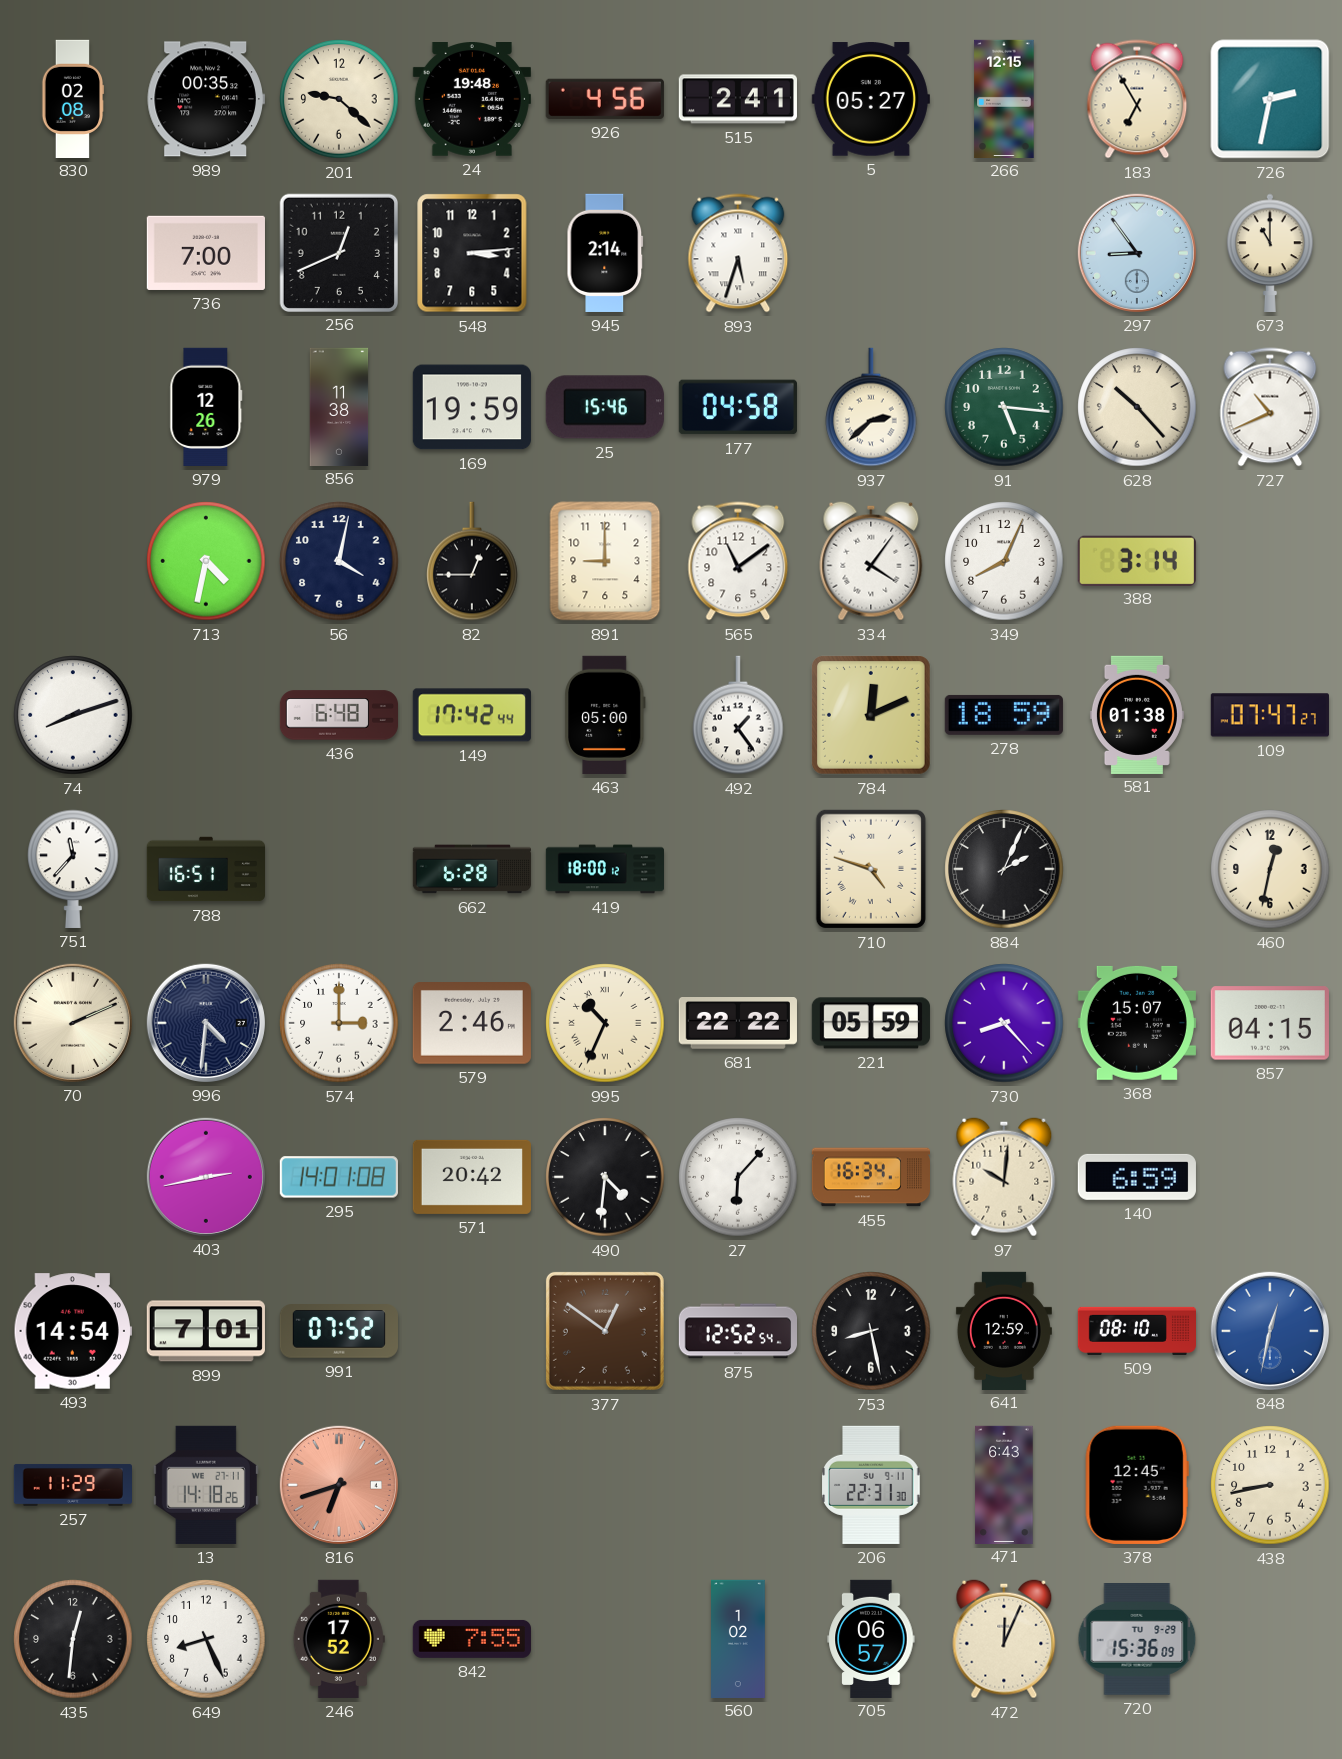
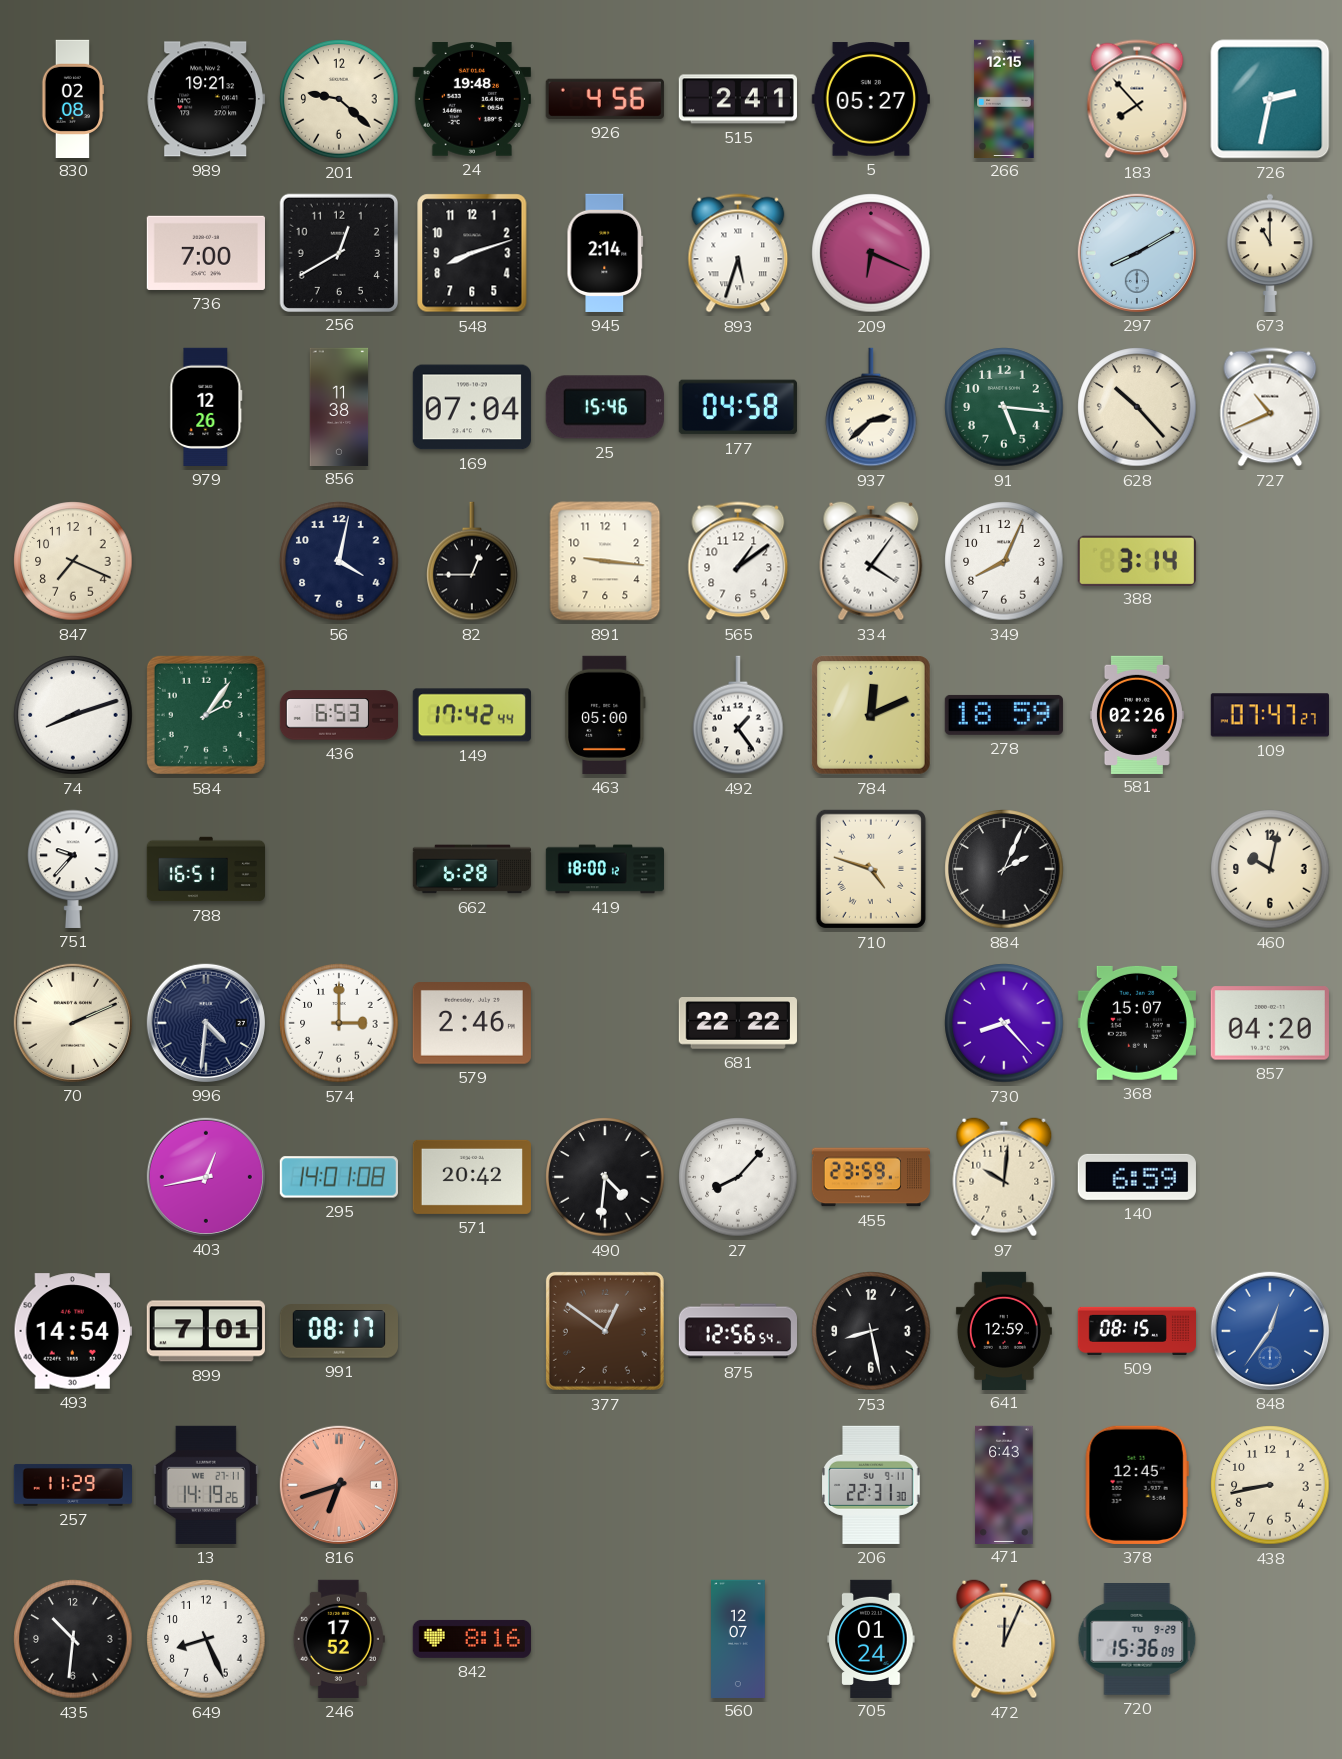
989: 00:35 -> 19:21
183: 6:55 -> 7:53
256: 12:41 -> 12:40
548: 3:14 -> 8:12
209: none -> 6:19
297: 8:54 -> 8:10
169: 19:59 -> 07:04
847: none -> 7:19
713: 4:32 -> none
891: 9:00 -> 9:16
565: 11:09 -> 1:09
584: none -> 2:06
436: 6:48 -> 6:53
581: 01:38 -> 02:26
751: 11:37 -> 9:37
460: 12:32 -> 10:02
995: 10:34 -> none
221: 05:59 -> none
857: 04:15 -> 04:20
403: 2:43 -> 12:43
27: 6:07 -> 8:07
455: 16:34 -> 23:59
991: 07:52 -> 08:17
875: 12:52 -> 12:56
509: 08:10 -> 08:15
848: 12:32 -> 12:36
13: 14:18 -> 14:19
435: 12:31 -> 10:31
842: 7:55 -> 8:16
560: 1:02 -> 12:07
705: 06:57 -> 01:24
